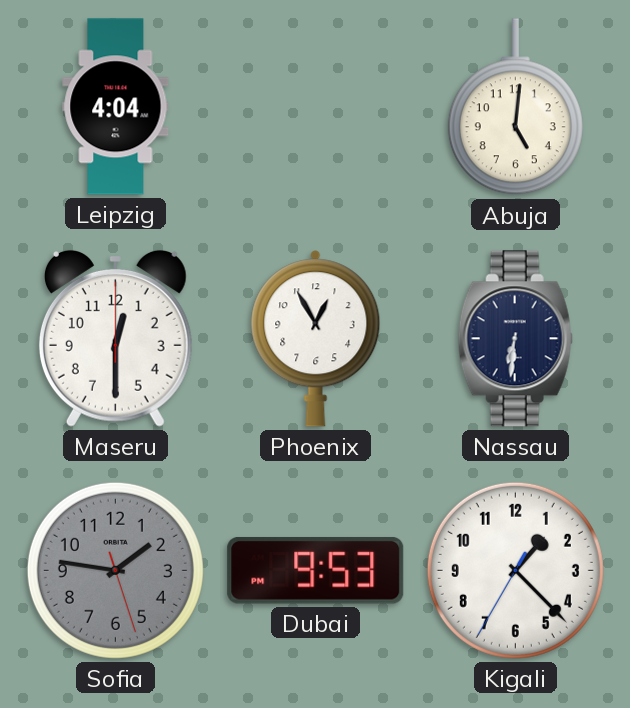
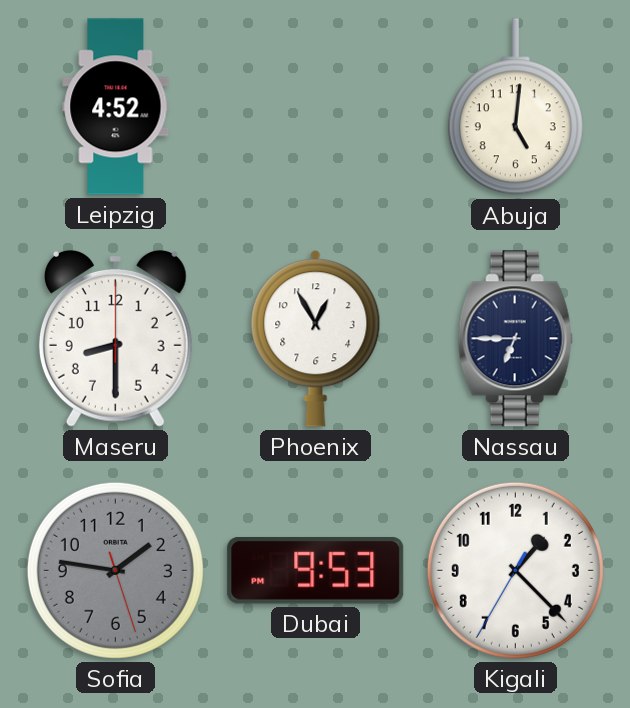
Leipzig: 4:04 -> 4:52
Maseru: 12:30 -> 8:30
Nassau: 6:31 -> 6:45
